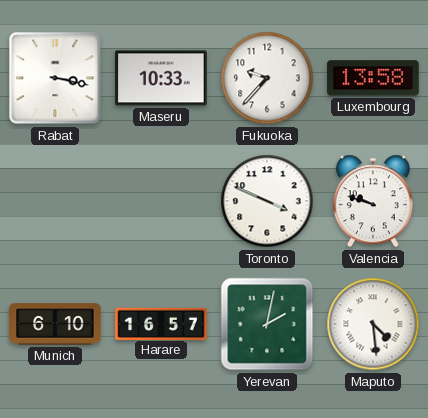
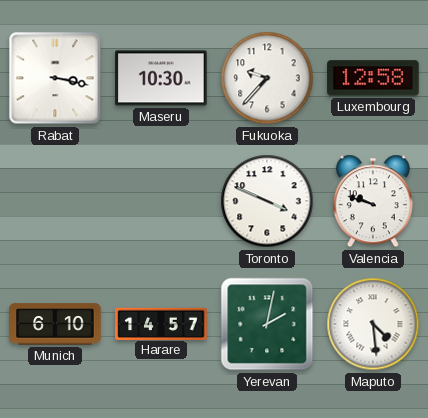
Maseru: 10:33 -> 10:30
Luxembourg: 13:58 -> 12:58
Harare: 16:57 -> 14:57
